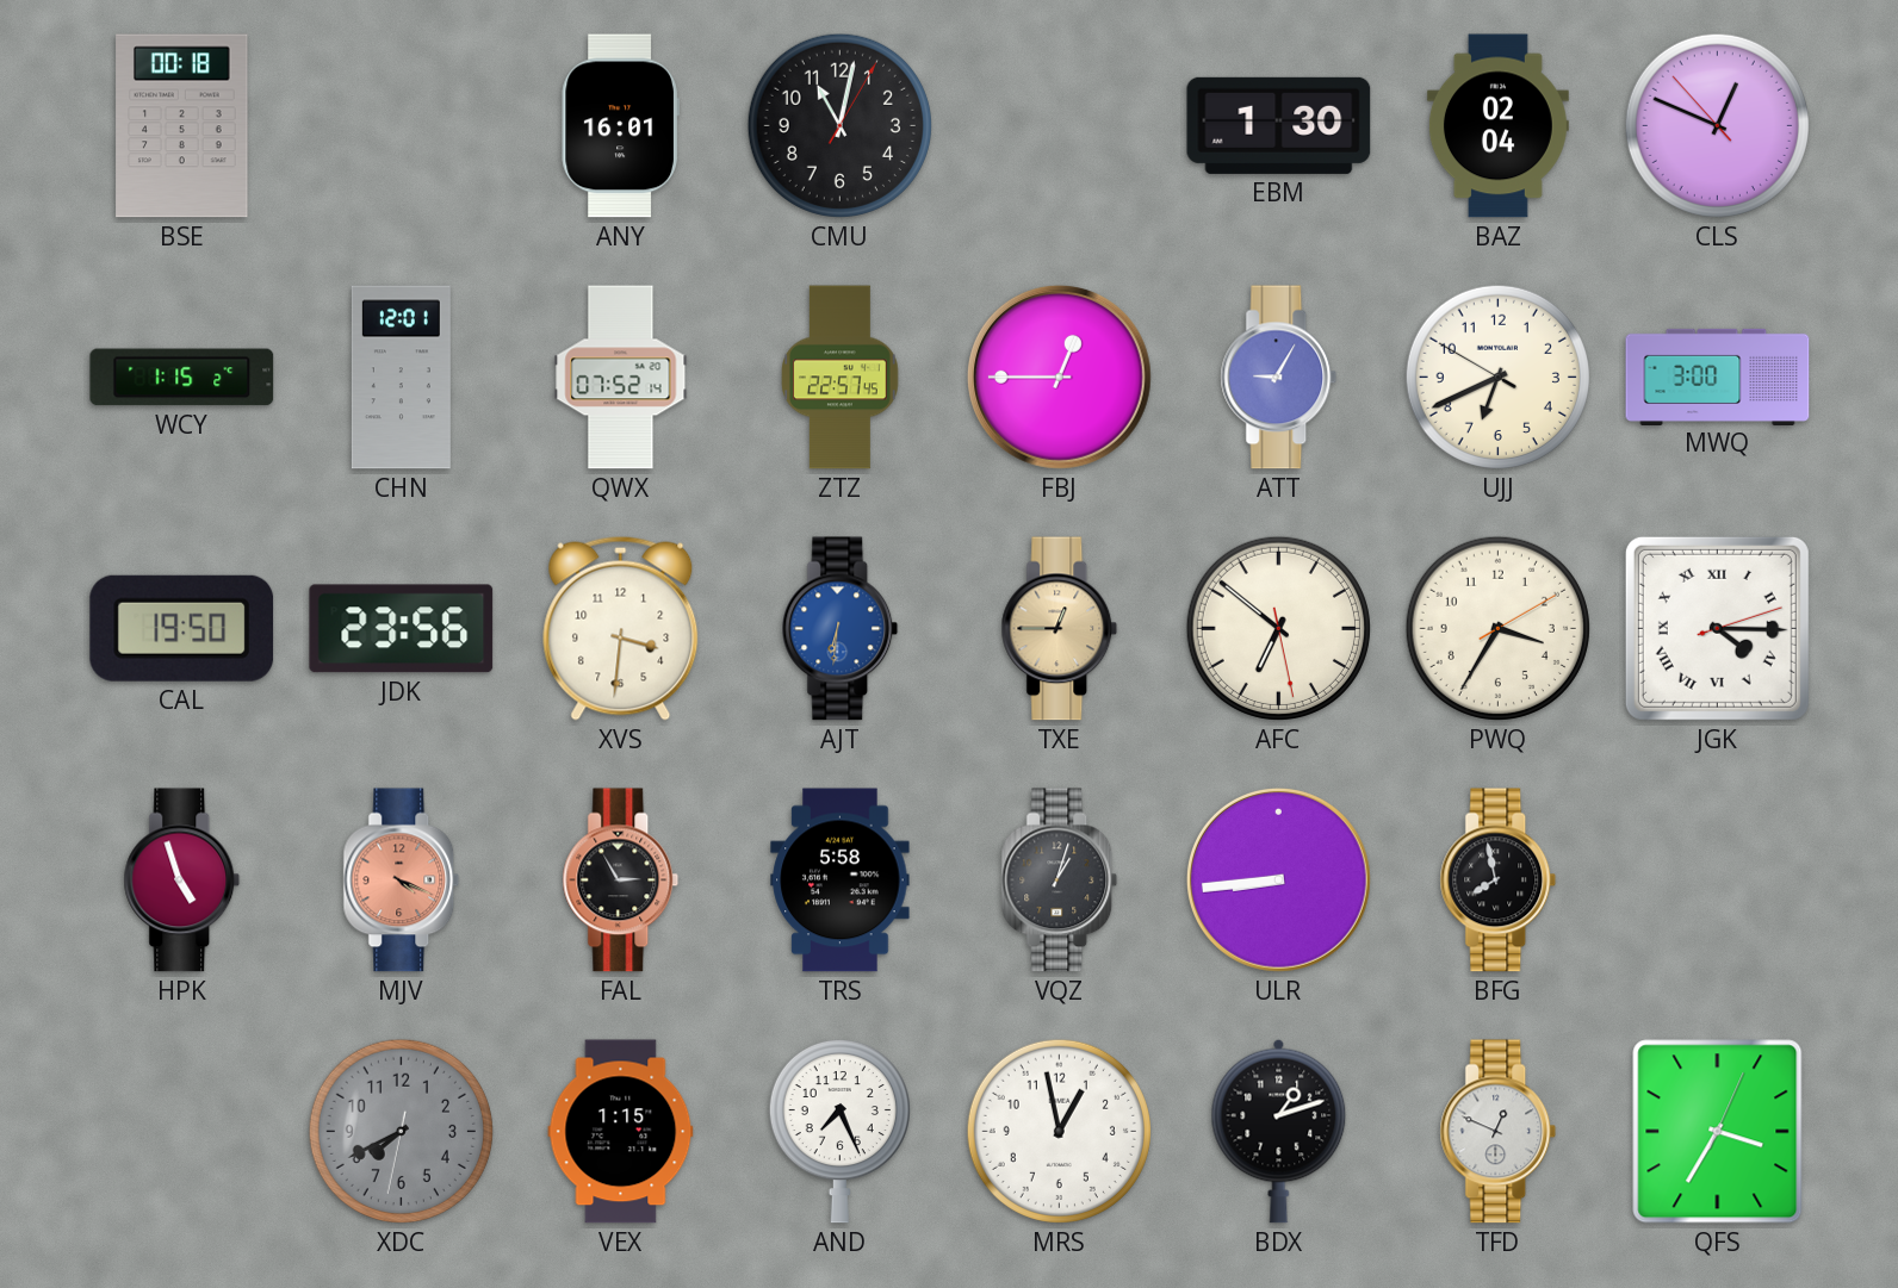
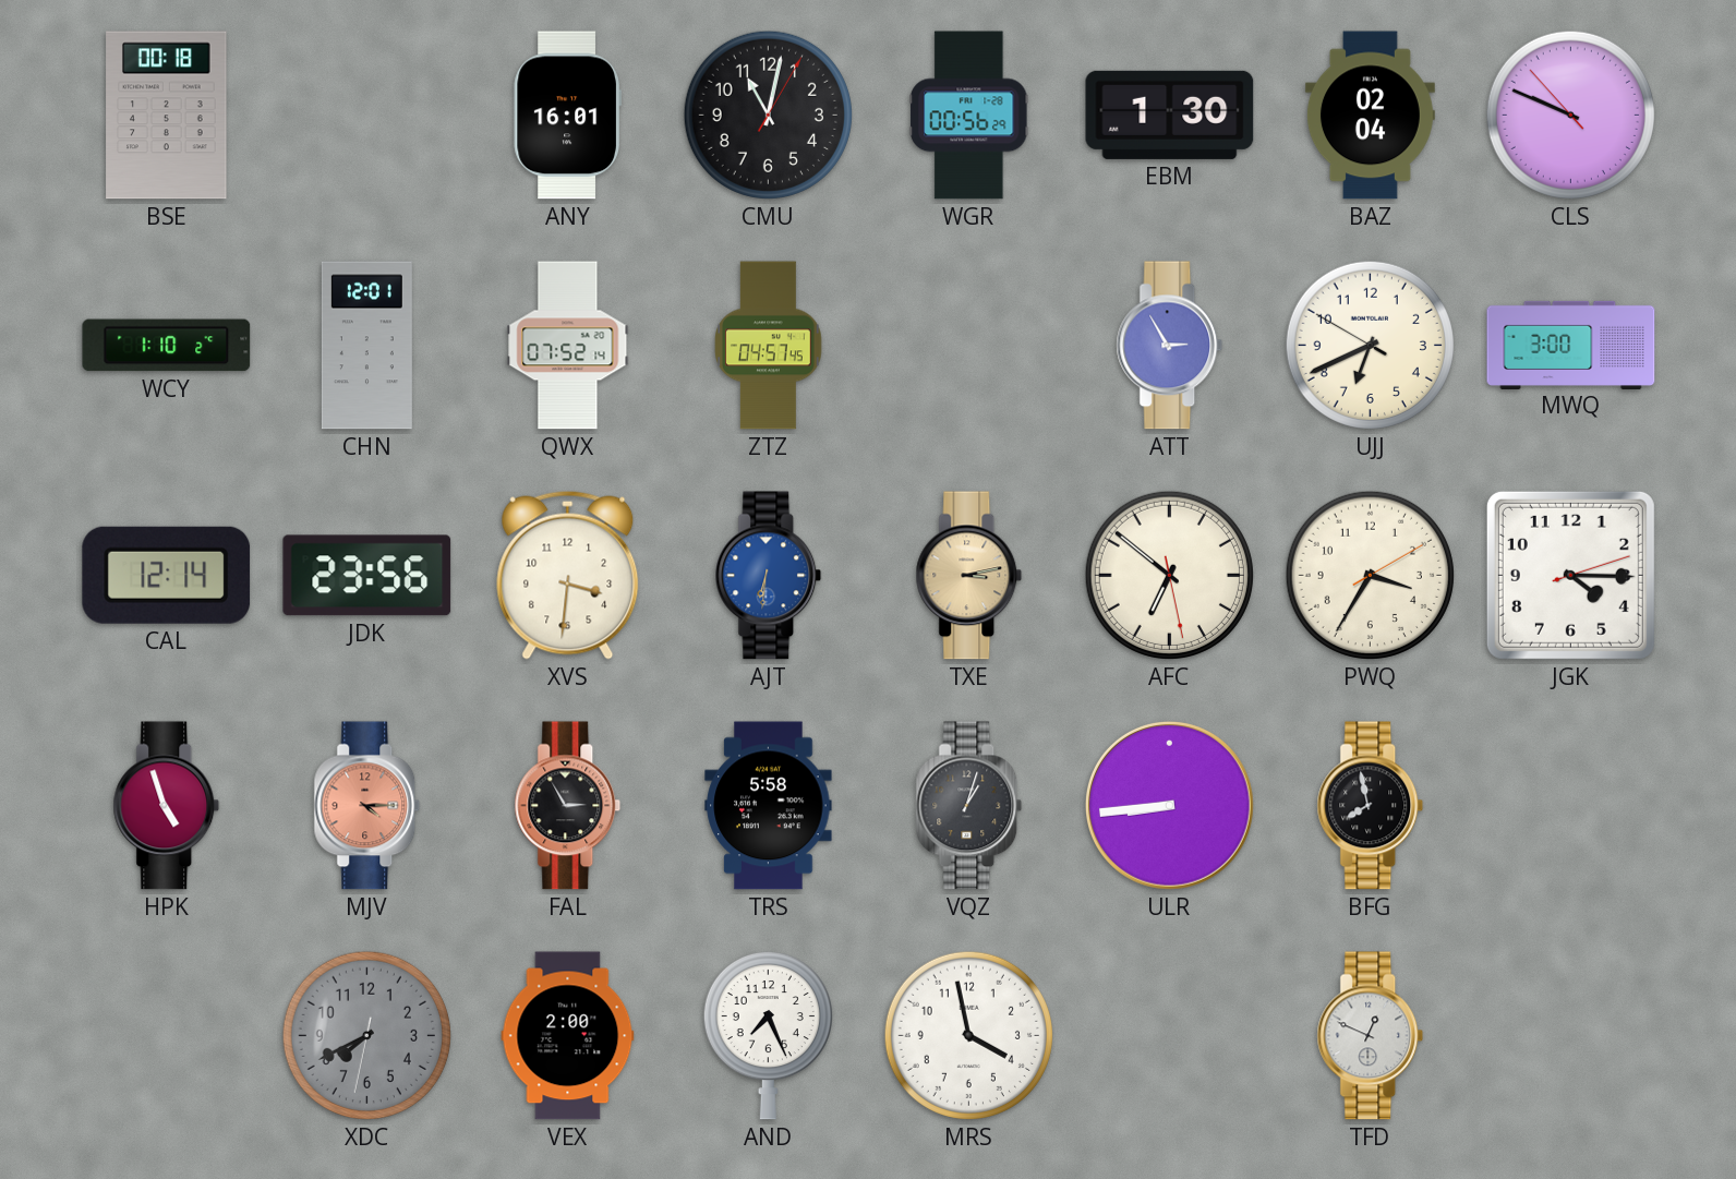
WGR: none -> 00:56
CLS: 12:48 -> 9:48
WCY: 1:15 -> 1:10
ZTZ: 22:57 -> 04:57
FBJ: 12:45 -> none
ATT: 9:05 -> 2:55
CAL: 19:50 -> 12:14
TXE: 12:45 -> 3:13
JGK numerals: Roman -> Arabic
MJV: 4:19 -> 4:15
VEX: 1:15 -> 2:00
MRS: 12:58 -> 3:58
BDX: 1:12 -> none
QFS: 3:35 -> none
